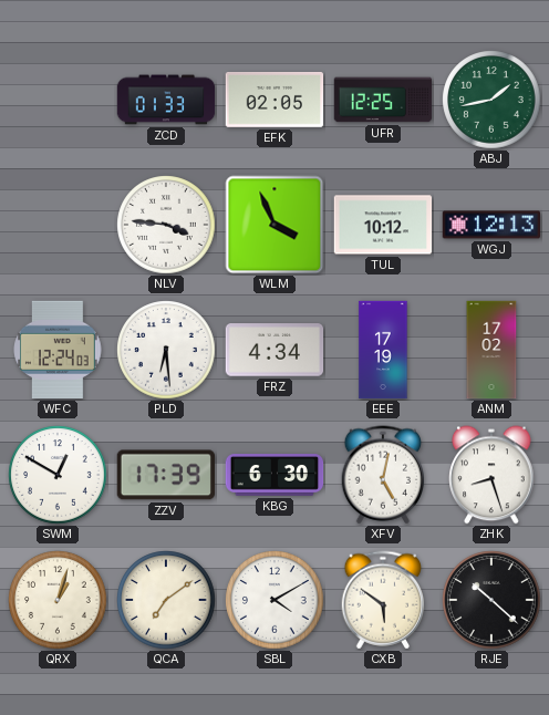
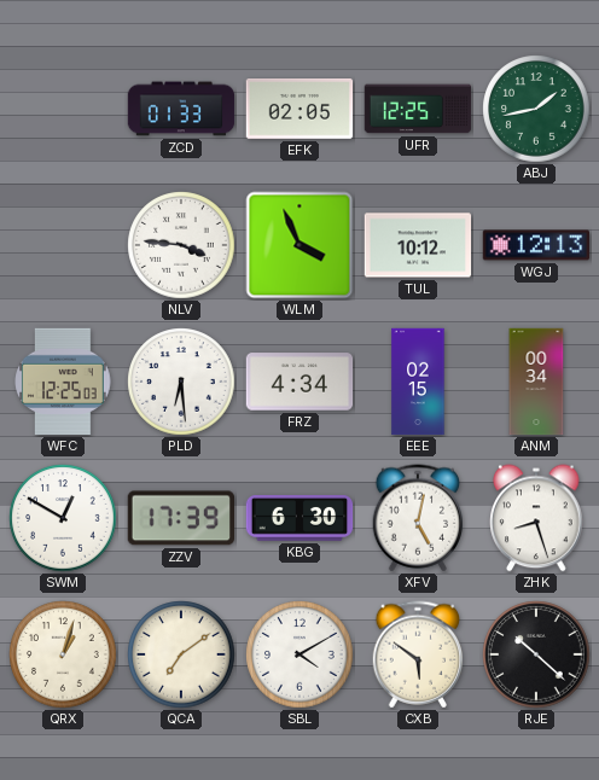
WFC: 12:24 -> 12:25
EEE: 17:19 -> 02:15
ANM: 17:02 -> 00:34
